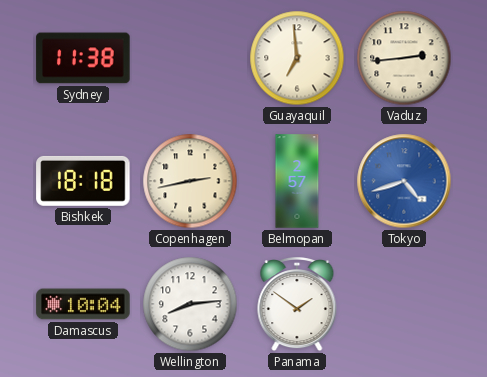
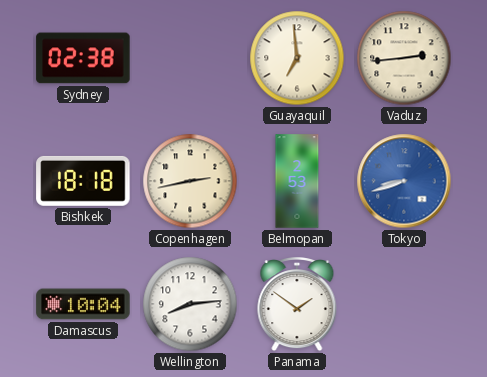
Sydney: 11:38 -> 02:38
Belmopan: 2:57 -> 2:53
Tokyo: 4:42 -> 8:42
